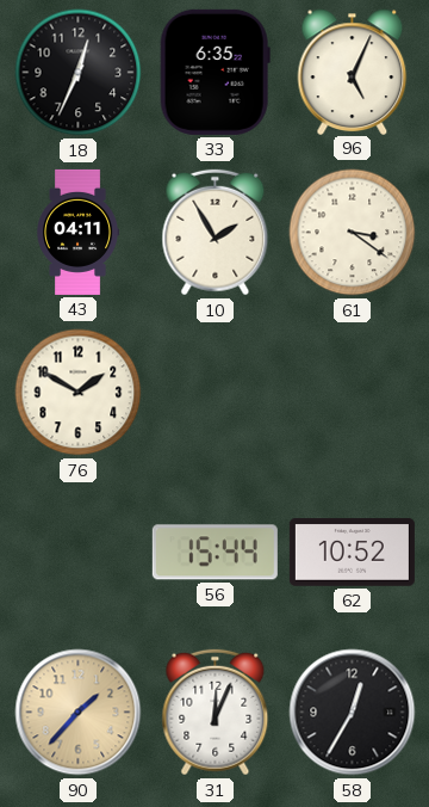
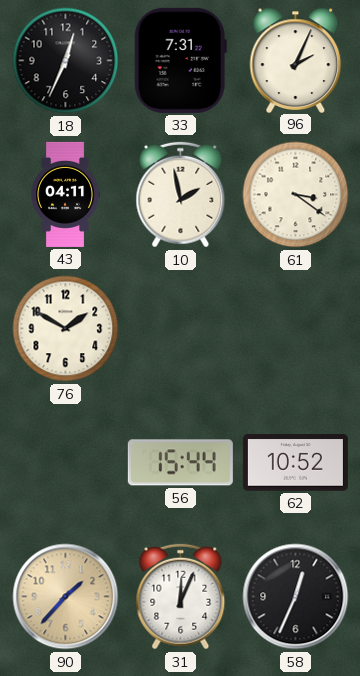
33: 6:35 -> 7:31
96: 5:04 -> 2:04
10: 1:55 -> 1:58
58: 12:35 -> 12:34
